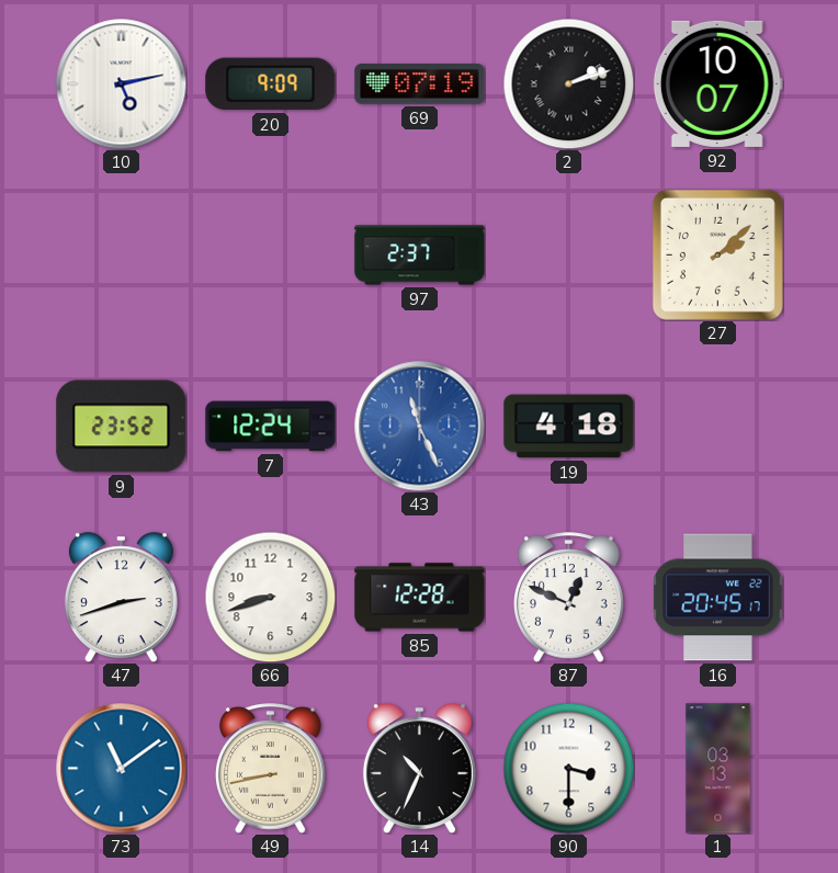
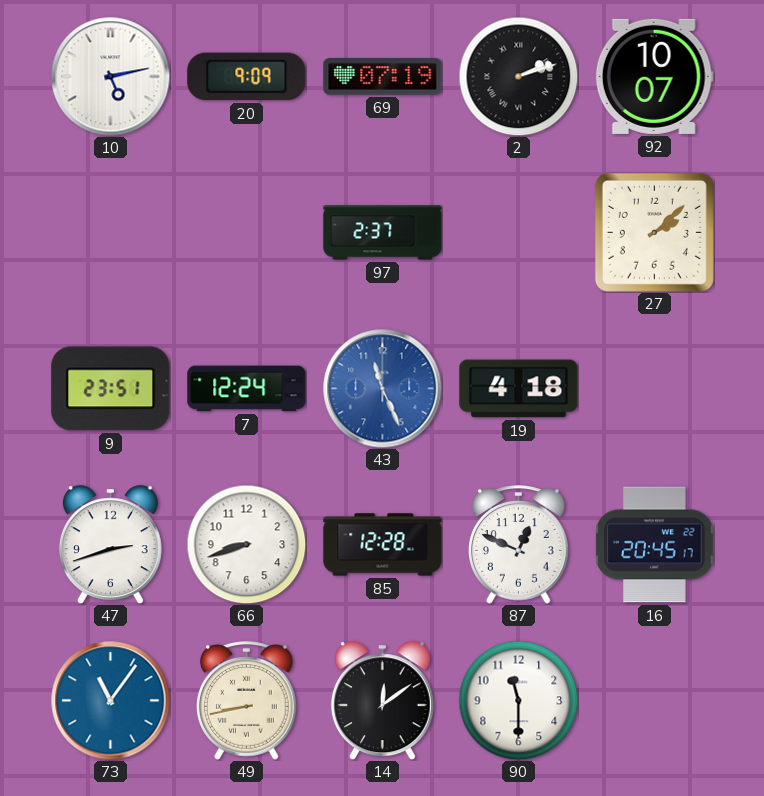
9: 23:52 -> 23:51
73: 11:09 -> 11:06
14: 10:34 -> 12:09
90: 3:30 -> 11:30
1: 03:13 -> none
